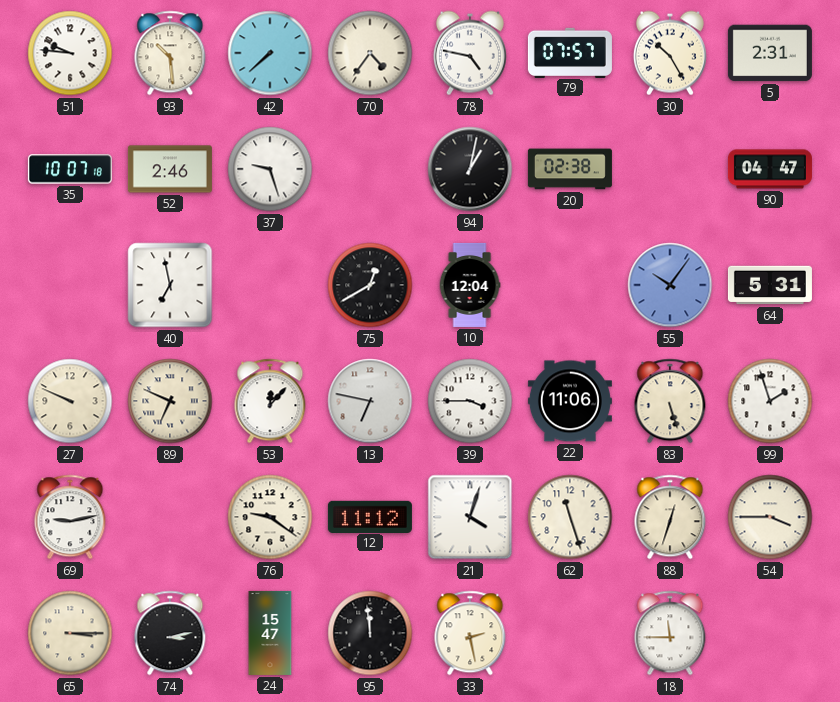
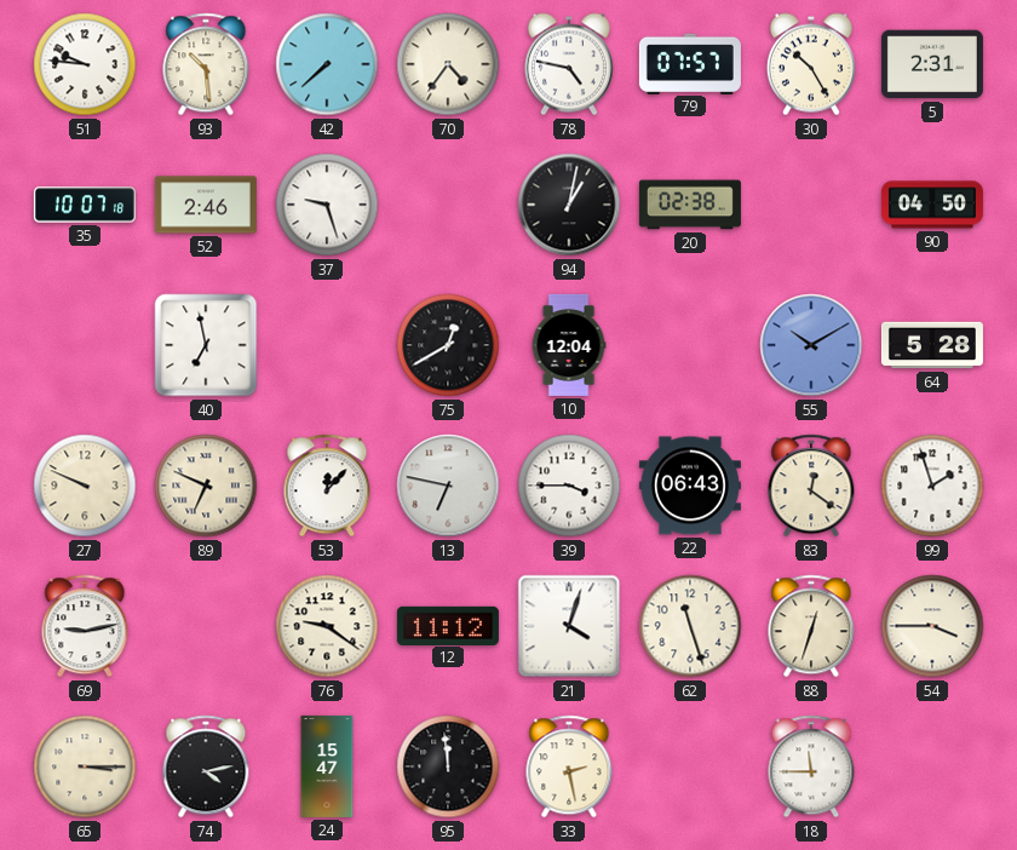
90: 04:47 -> 04:50
55: 10:06 -> 10:10
64: 5:31 -> 5:28
22: 11:06 -> 06:43
83: 5:27 -> 12:21
74: 3:13 -> 4:13
